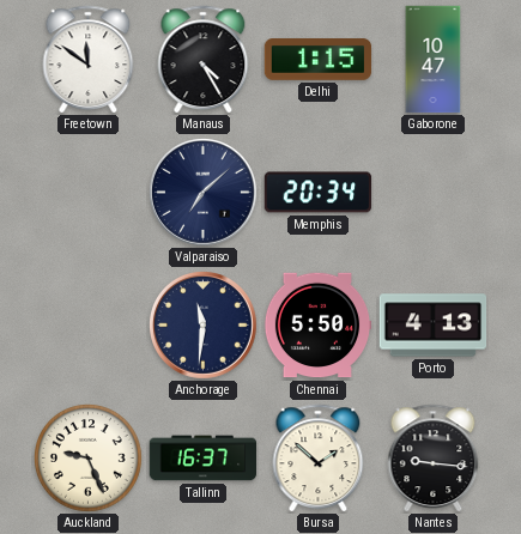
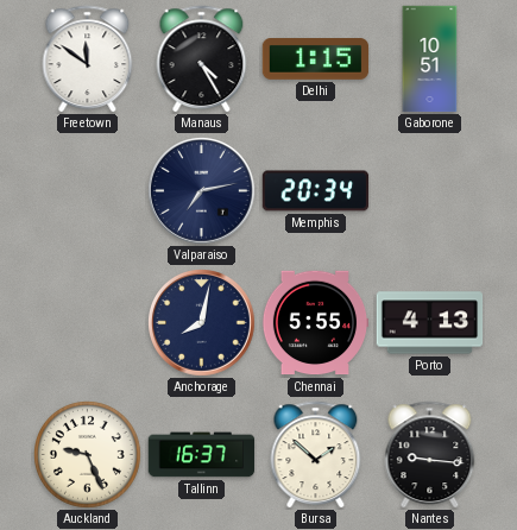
Gaborone: 10:47 -> 10:51
Valparaiso: 7:08 -> 7:13
Anchorage: 11:31 -> 8:02
Chennai: 5:50 -> 5:55
